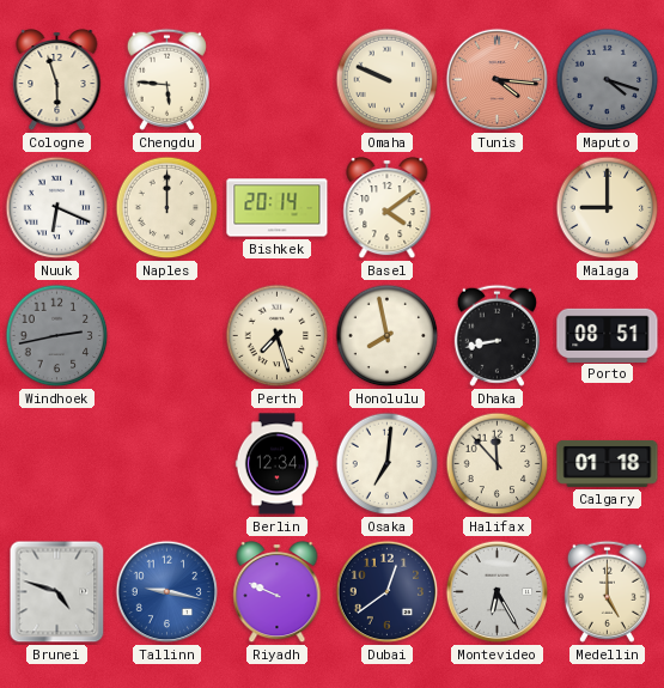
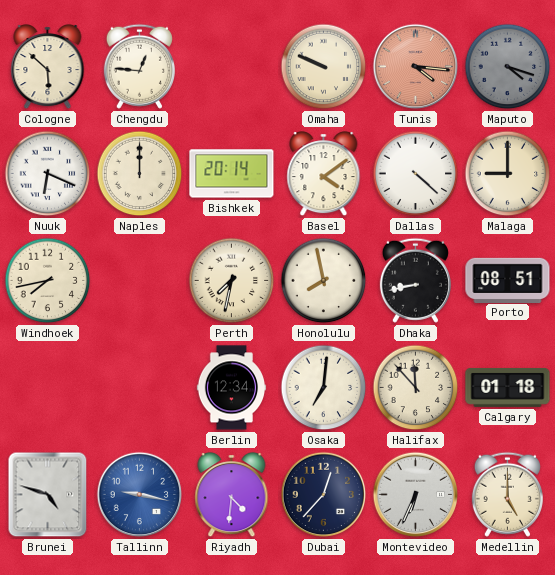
Cologne: 5:57 -> 5:52
Chengdu: 5:46 -> 12:46
Dallas: none -> 4:22
Windhoek: 2:43 -> 7:43
Windhoek dial: grey -> cream
Perth: 7:27 -> 7:32
Riyadh: 9:49 -> 4:31
Dubai: 12:39 -> 12:37
Montevideo: 6:25 -> 6:34
